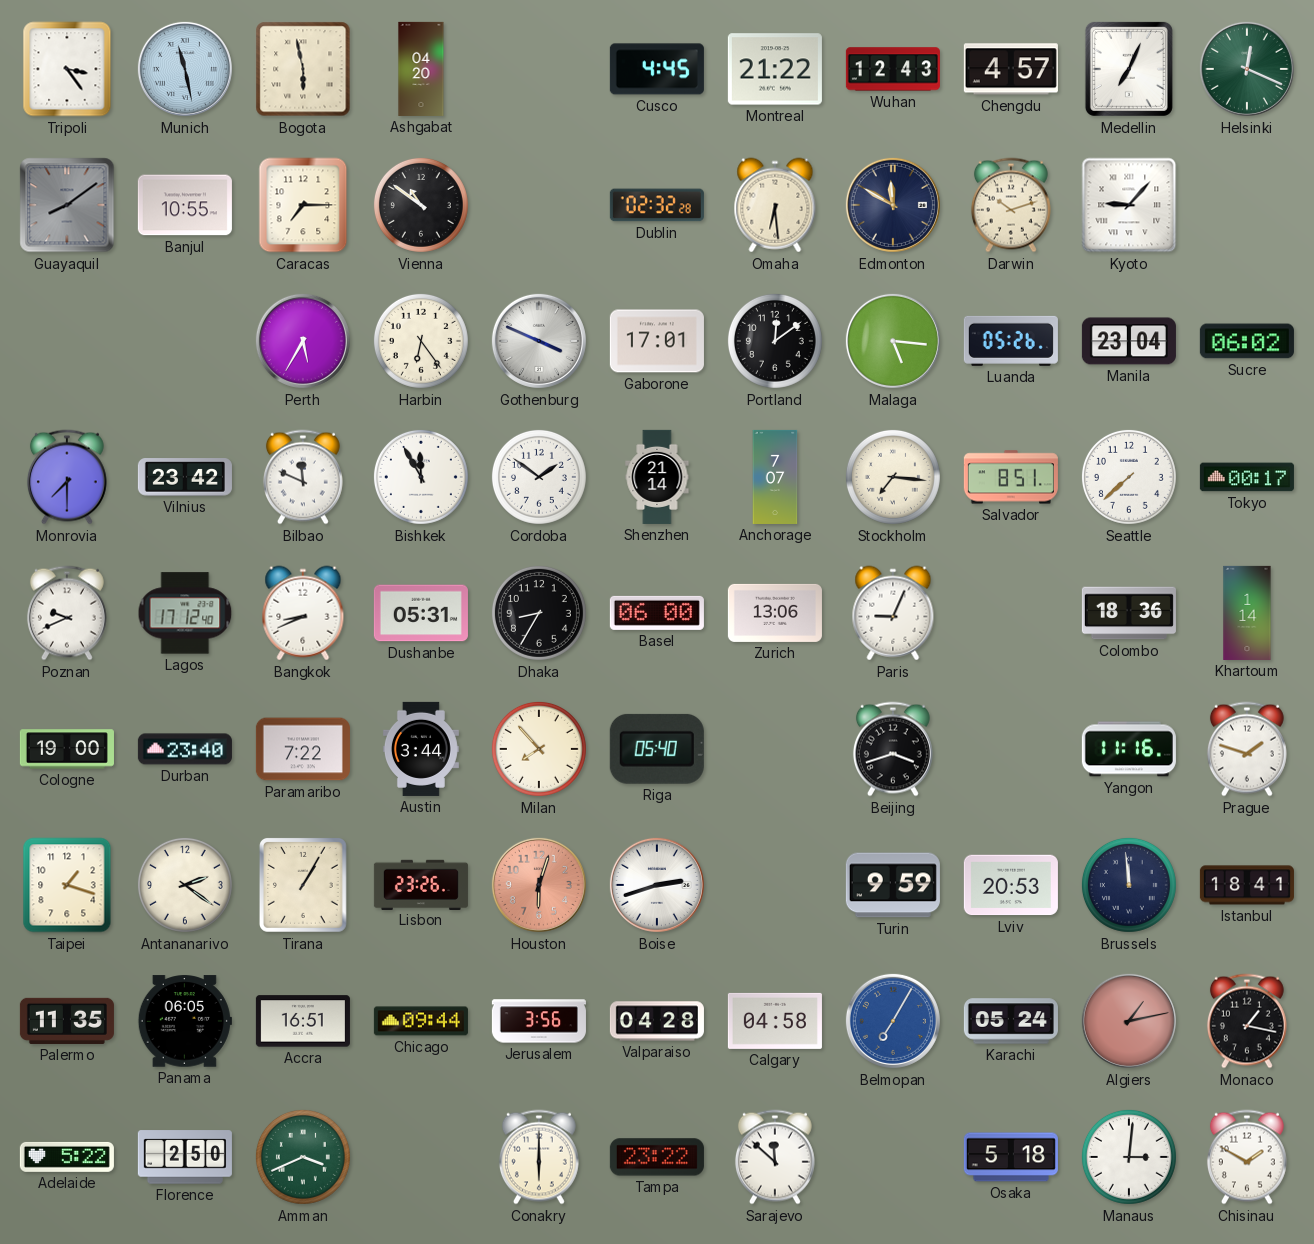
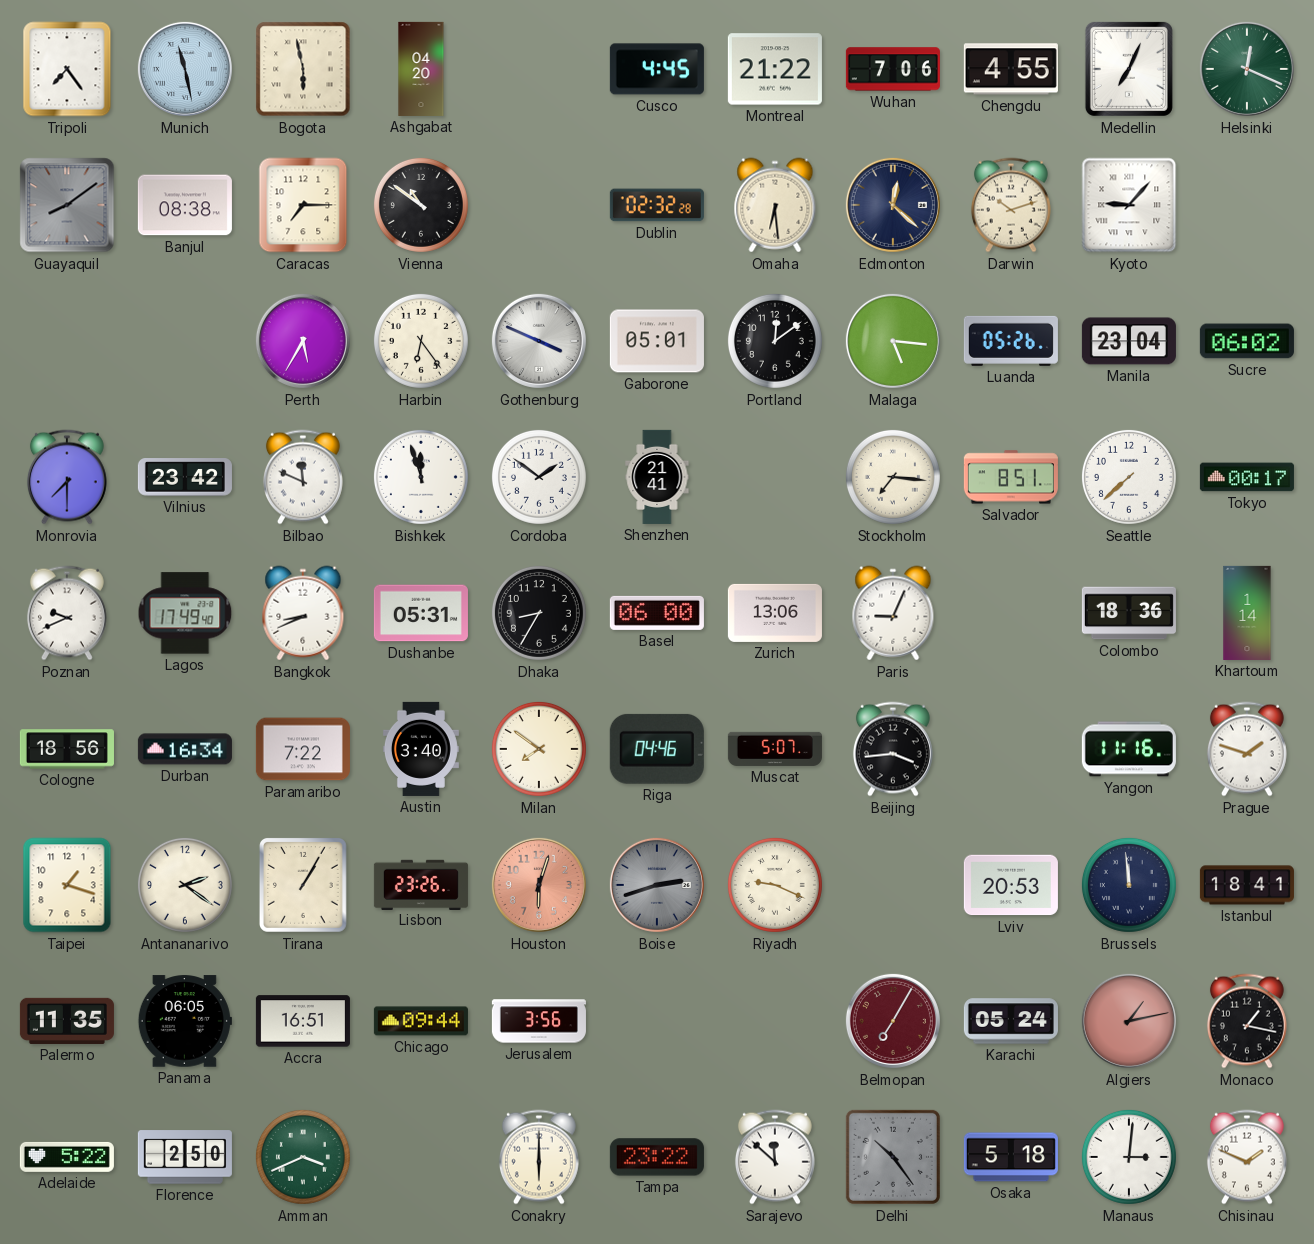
Tripoli: 3:24 -> 7:24
Wuhan: 12:43 -> 7:06
Chengdu: 4:57 -> 4:55
Banjul: 10:55 -> 08:38
Edmonton: 11:50 -> 12:22
Gaborone: 17:01 -> 05:01
Bishkek: 11:55 -> 11:57
Shenzhen: 21:14 -> 21:41
Anchorage: 7:07 -> none
Lagos: 17:12 -> 17:49
Cologne: 19:00 -> 18:56
Durban: 23:40 -> 16:34
Austin: 3:44 -> 3:40
Milan: 7:53 -> 7:51
Riga: 05:40 -> 04:46
Muscat: none -> 5:07
Beijing: 3:42 -> 3:44
Boise dial: white -> grey
Riyadh: none -> 9:19
Turin: 9:59 -> none
Valparaiso: 04:28 -> none
Calgary: 04:58 -> none
Belmopan dial: blue -> burgundy
Delhi: none -> 10:24
Chisinau: 1:50 -> 1:49
